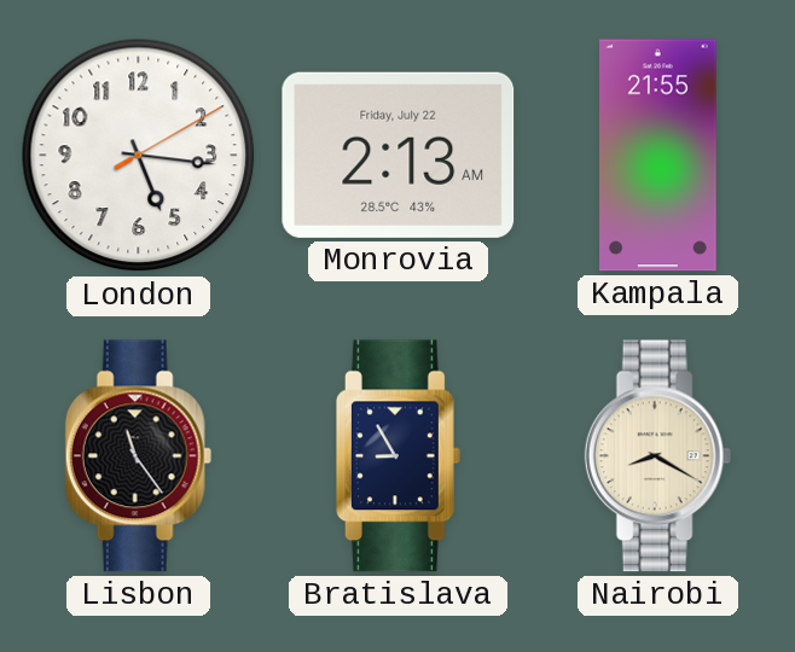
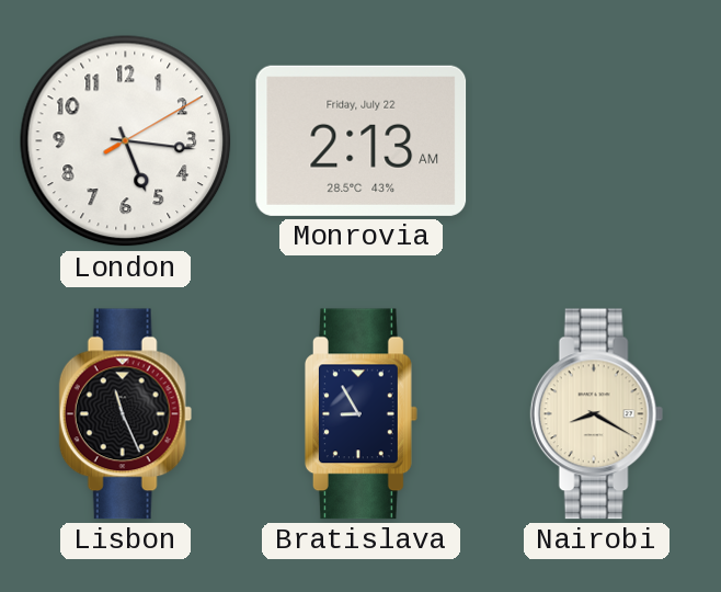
Kampala: 21:55 -> none
Lisbon: 11:24 -> 11:26
